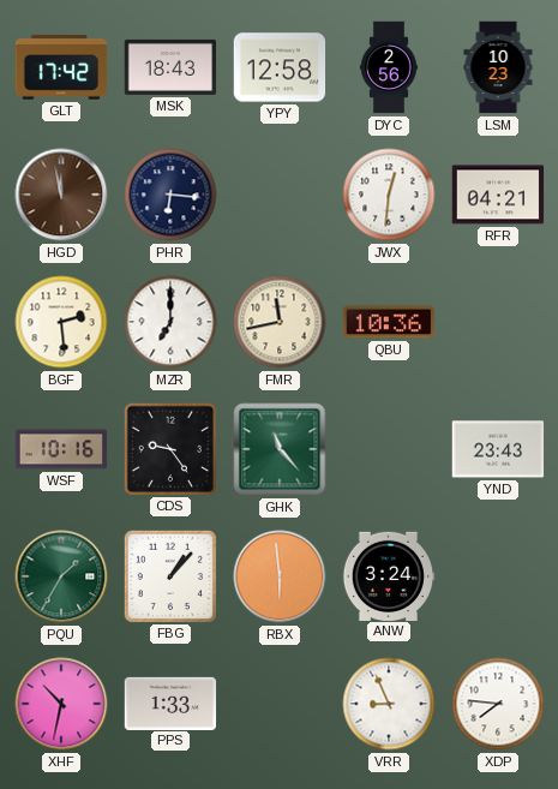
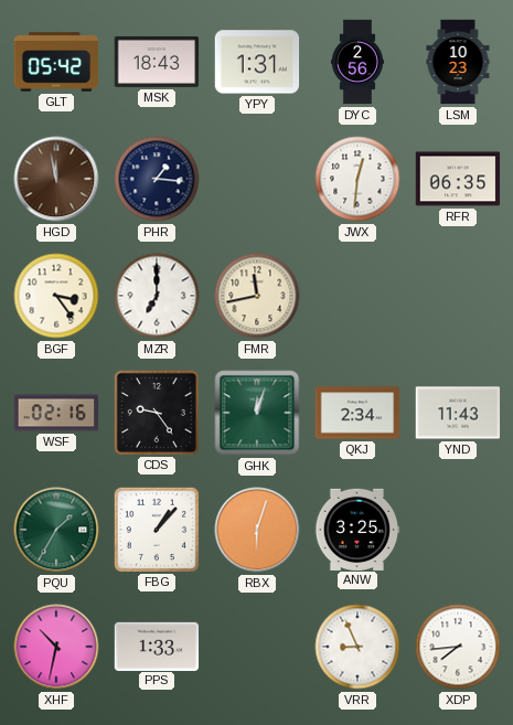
GLT: 17:42 -> 05:42
YPY: 12:58 -> 1:31
PHR: 6:16 -> 1:16
RFR: 04:21 -> 06:35
BGF: 2:29 -> 3:24
QBU: 10:36 -> none
WSF: 10:16 -> 02:16
GHK: 11:23 -> 12:03
QKJ: none -> 2:34
YND: 23:43 -> 11:43
RBX: 5:59 -> 6:03
ANW: 3:24 -> 3:25
XDP: 7:46 -> 7:44
